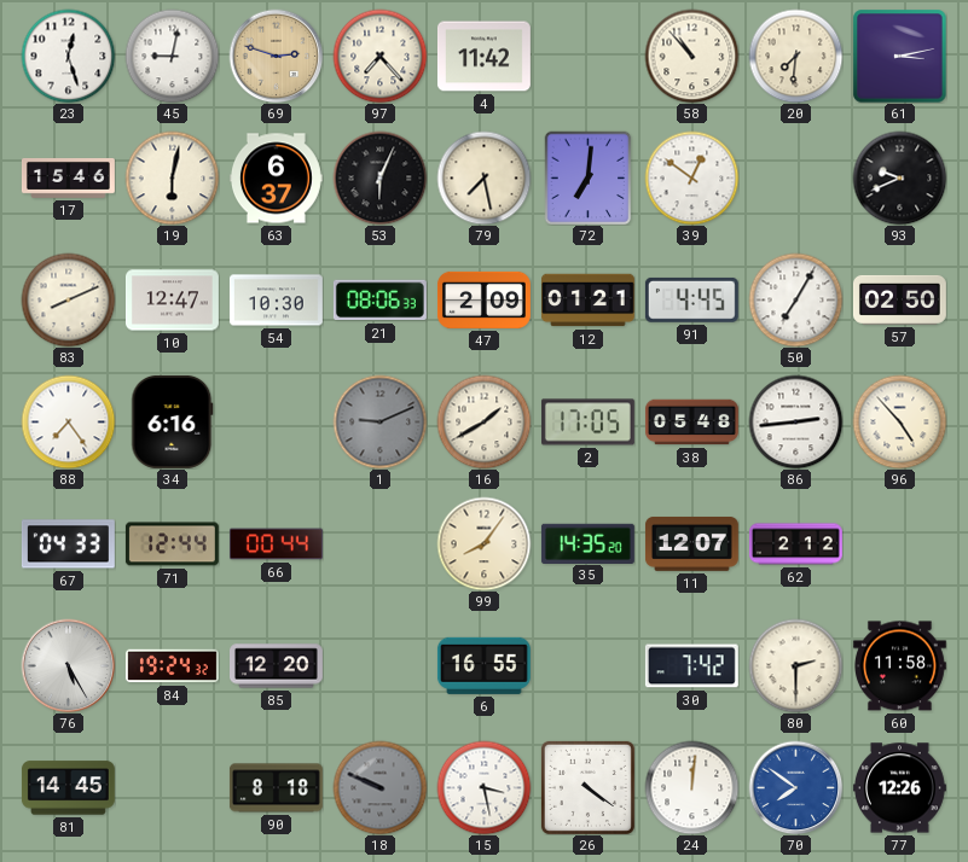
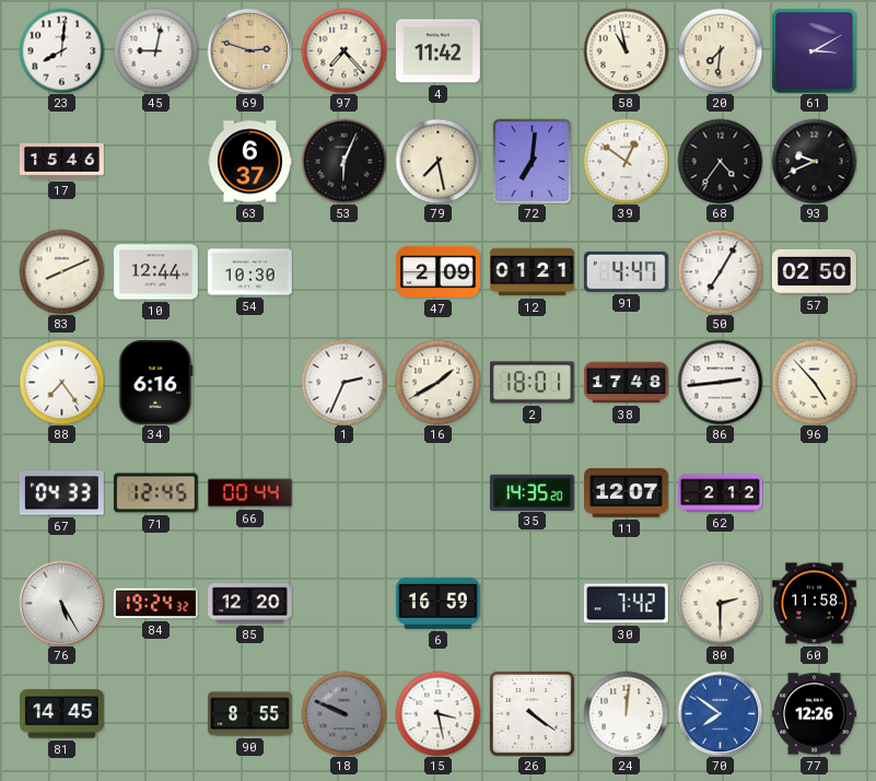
23: 12:27 -> 8:01
58: 10:53 -> 10:58
61: 3:13 -> 3:10
19: 6:02 -> none
68: none -> 4:36
10: 12:47 -> 12:44
21: 08:06 -> none
91: 4:45 -> 4:47
1: 9:11 -> 2:34
1 dial: grey -> white
2: 17:05 -> 18:01
38: 05:48 -> 17:48
71: 12:44 -> 12:45
99: 8:06 -> none
6: 16:55 -> 16:59
90: 8:18 -> 8:55
